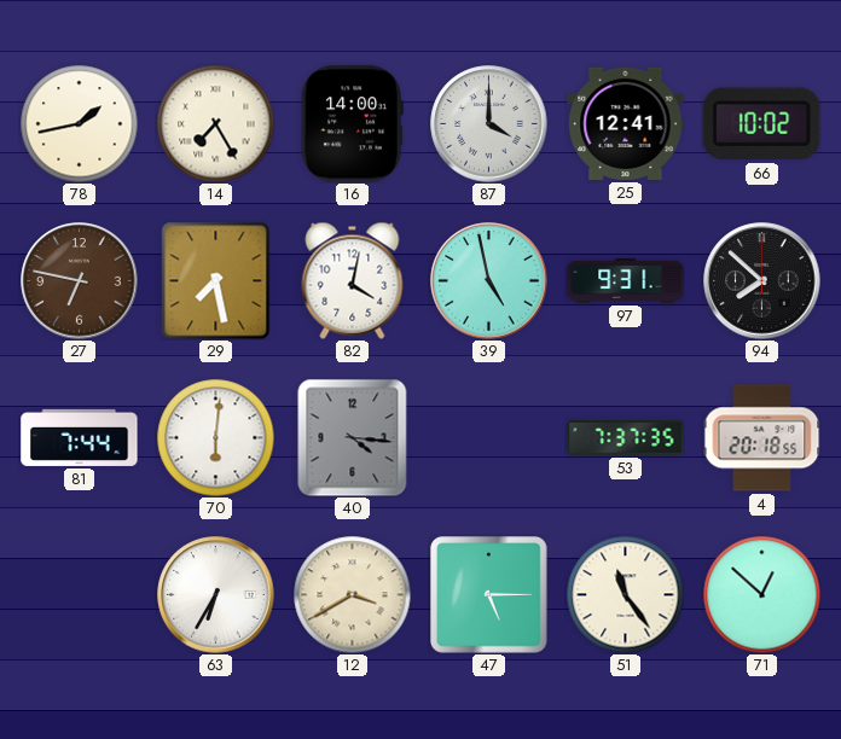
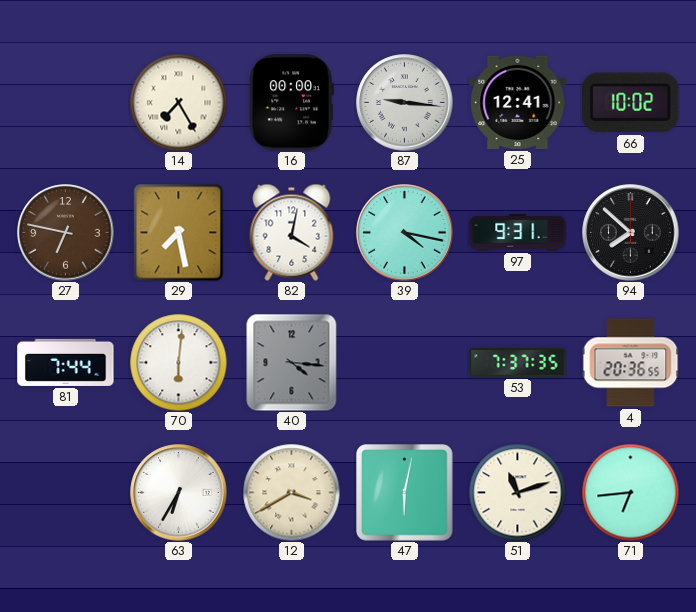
78: 1:43 -> none
16: 14:00 -> 00:00
87: 4:00 -> 9:16
39: 4:58 -> 4:17
4: 20:18 -> 20:36
47: 5:15 -> 6:02
51: 11:24 -> 11:12
71: 12:52 -> 6:44
